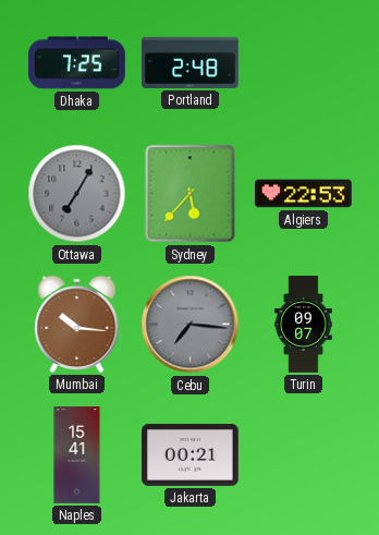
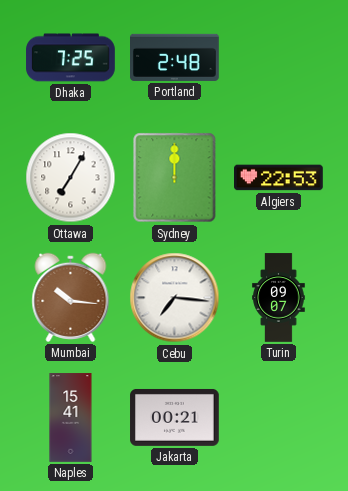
Ottawa dial: grey -> white
Sydney: 5:37 -> 12:00
Cebu dial: grey -> white
